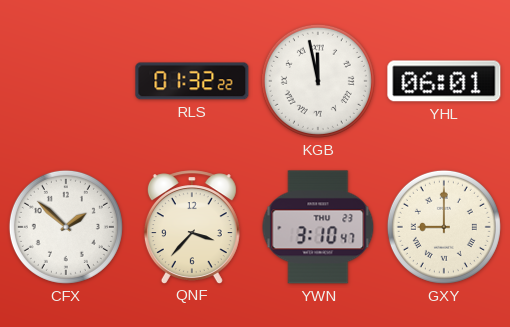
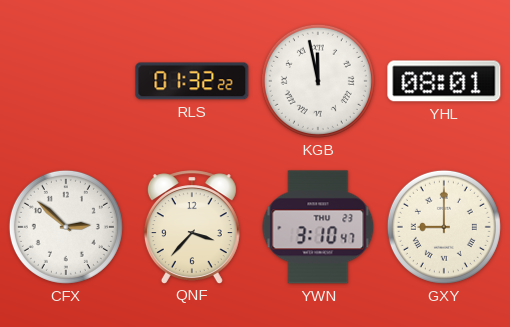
YHL: 06:01 -> 08:01
CFX: 1:52 -> 2:52
